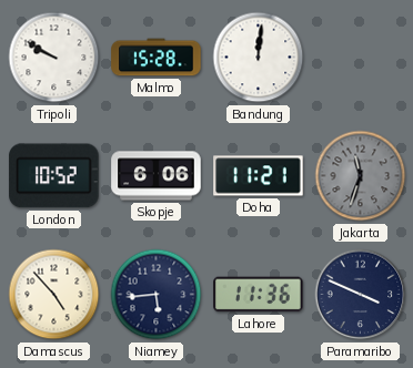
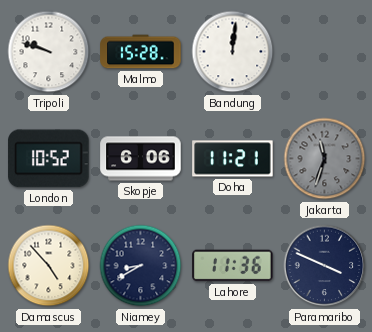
Tripoli: 9:50 -> 9:48
Niamey: 5:44 -> 8:40
